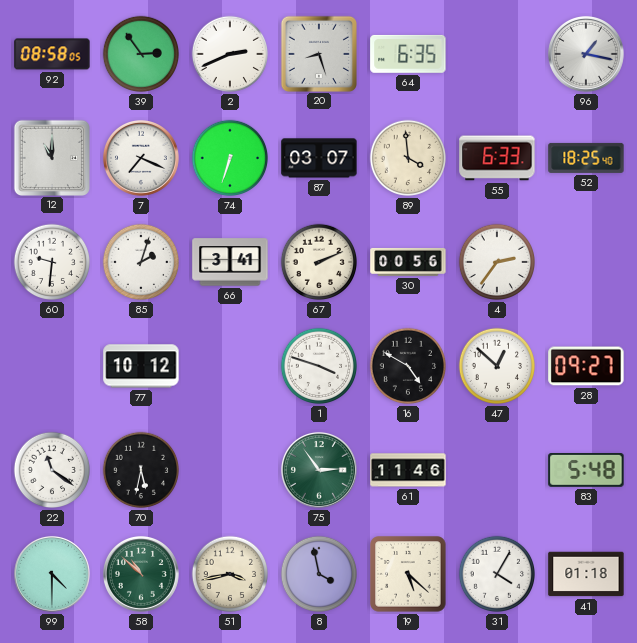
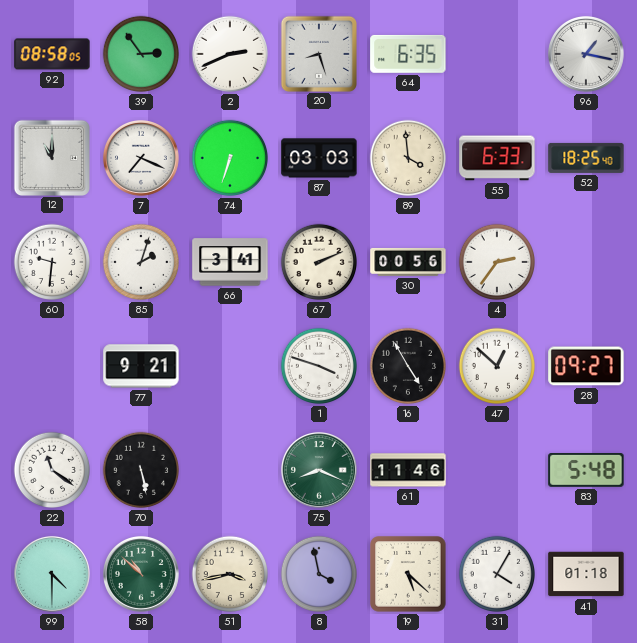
87: 03:07 -> 03:03
77: 10:12 -> 9:21
16: 4:50 -> 4:55
70: 5:32 -> 5:28
75: 2:54 -> 8:19
